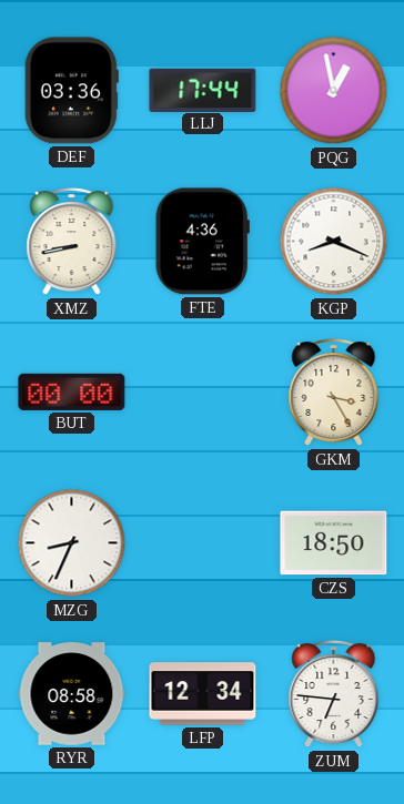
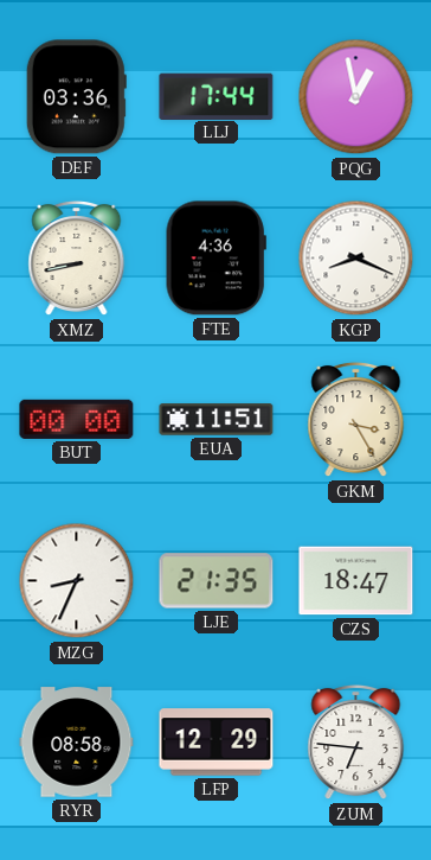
EUA: none -> 11:51
LJE: none -> 21:35
CZS: 18:50 -> 18:47
LFP: 12:34 -> 12:29
